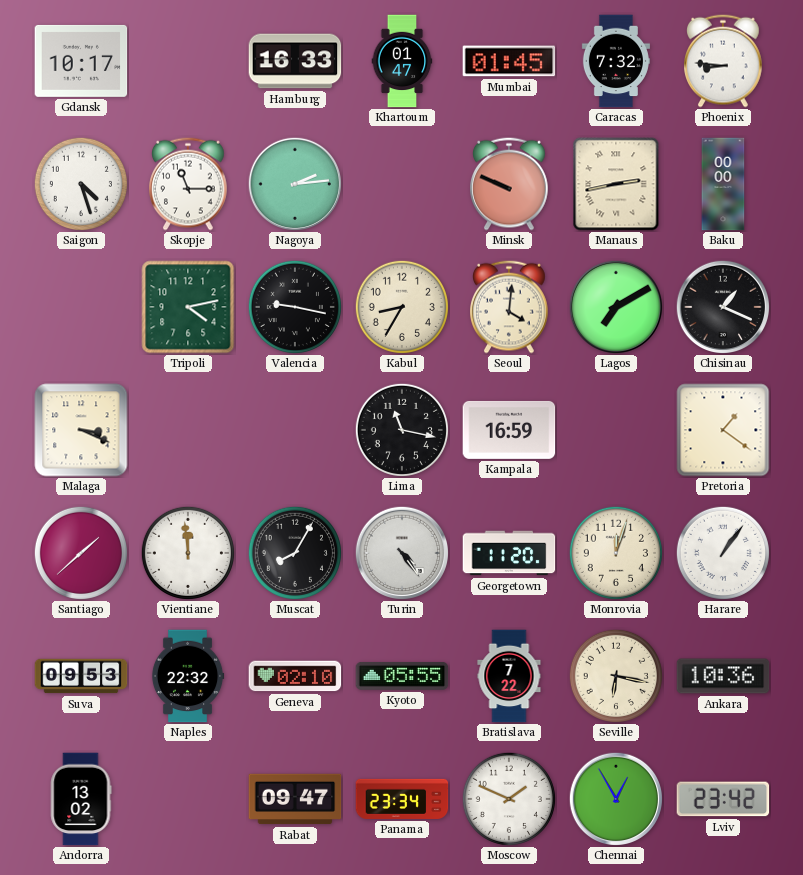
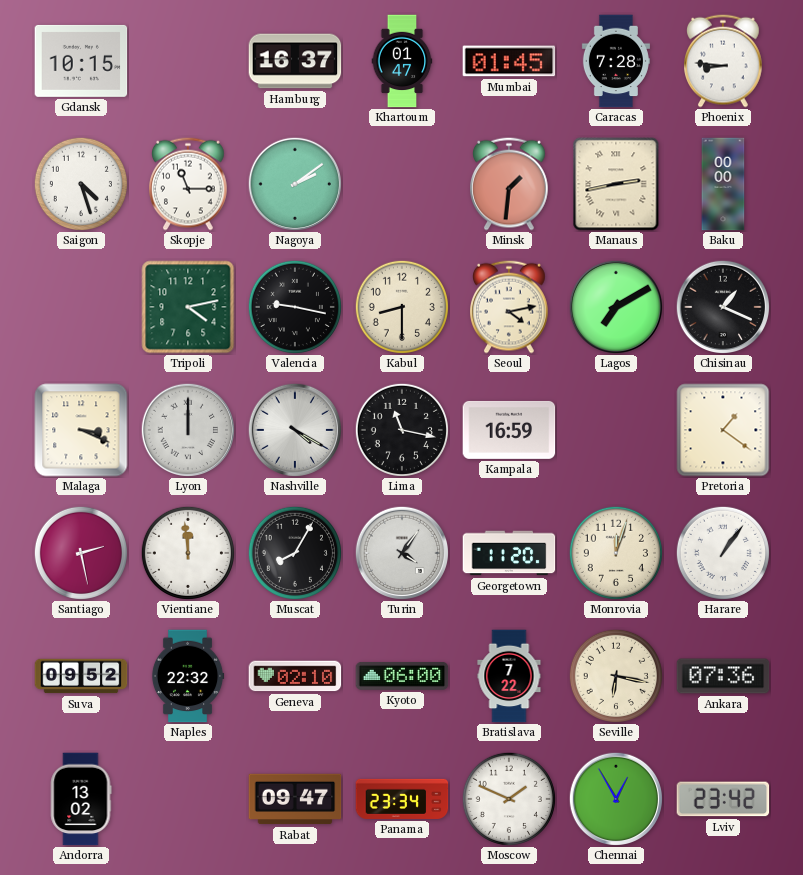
Gdansk: 10:17 -> 10:15
Hamburg: 16:33 -> 16:37
Caracas: 7:32 -> 7:28
Nagoya: 2:14 -> 2:09
Minsk: 9:49 -> 1:31
Kabul: 8:35 -> 8:30
Seoul: 4:01 -> 4:13
Lyon: none -> 12:00
Nashville: none -> 4:20
Santiago: 1:38 -> 2:28
Turin: 4:24 -> 4:06
Suva: 09:53 -> 09:52
Kyoto: 05:55 -> 06:00
Ankara: 10:36 -> 07:36
